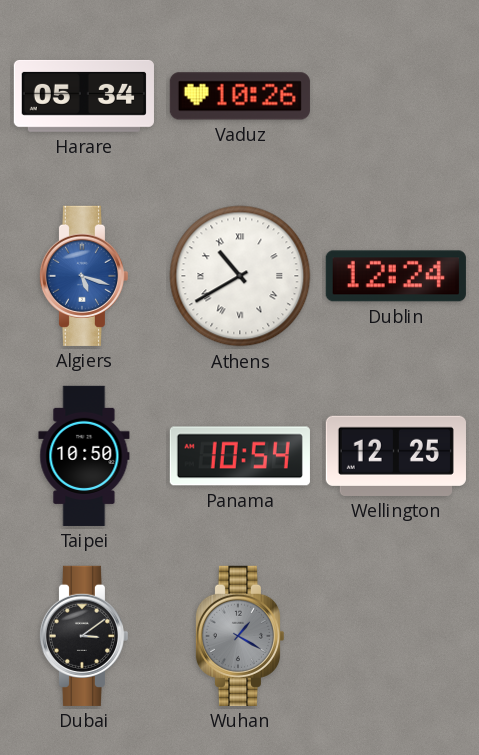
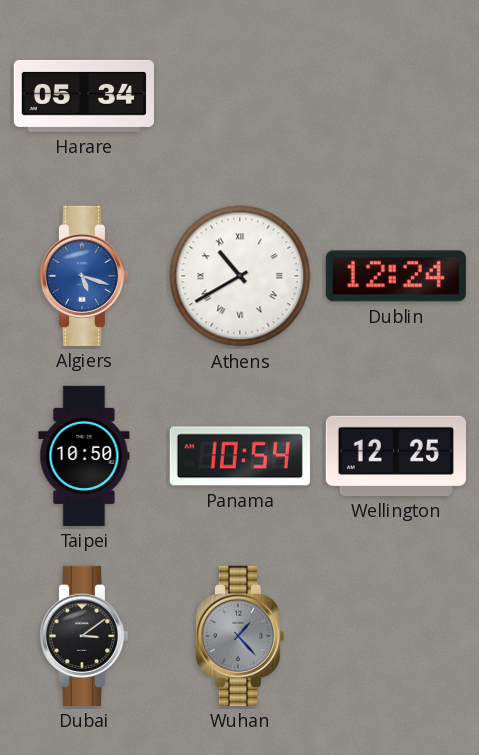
Vaduz: 10:26 -> none
Wuhan: 1:20 -> 1:23
